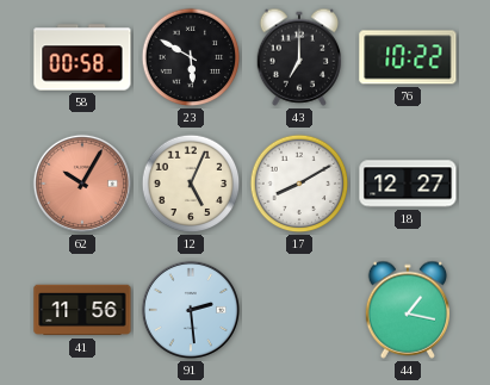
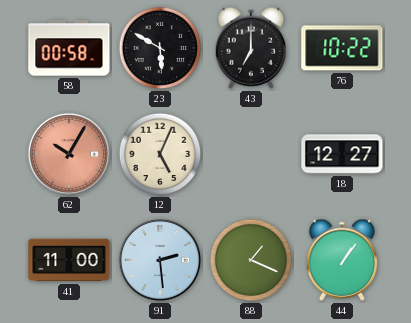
17: 8:10 -> none
41: 11:56 -> 11:00
88: none -> 1:19
44: 1:17 -> 1:06
